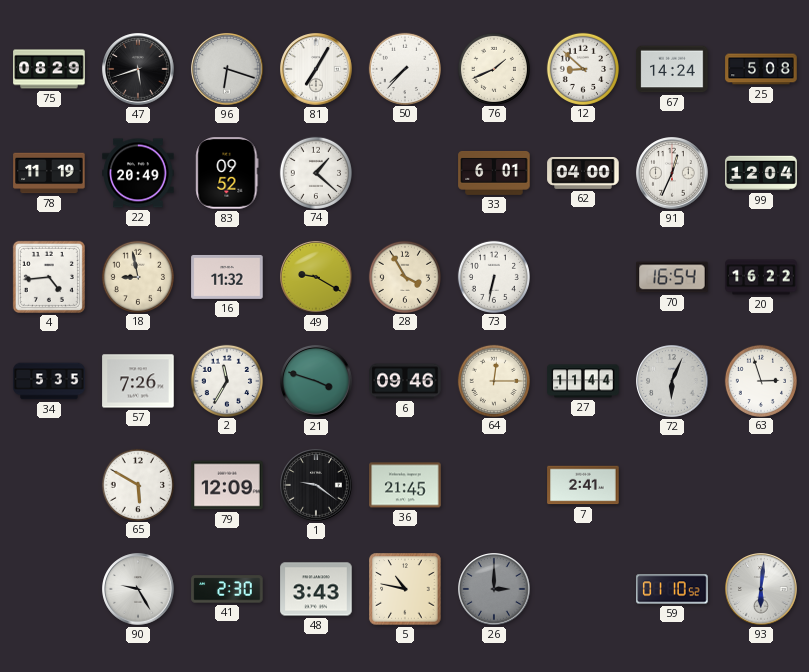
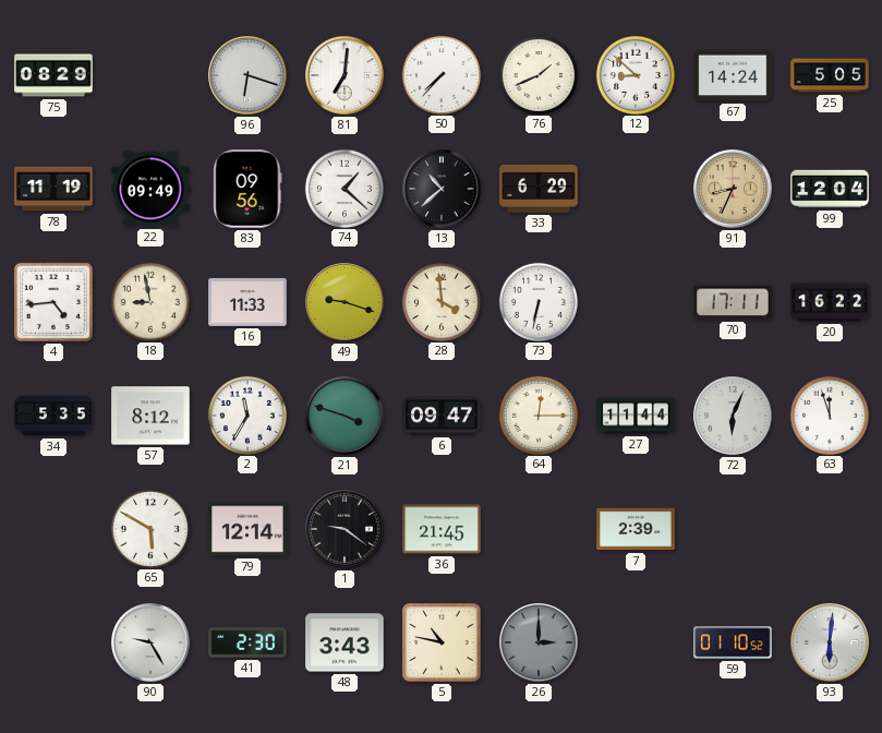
47: 5:42 -> none
81: 7:05 -> 7:01
25: 5:08 -> 5:05
22: 20:49 -> 09:49
83: 09:52 -> 09:56
13: none -> 10:38
33: 6:01 -> 6:29
62: 04:00 -> none
91: 12:34 -> 8:34
91 dial: white -> champagne
16: 11:32 -> 11:33
49: 9:20 -> 9:18
28: 3:55 -> 3:59
70: 16:54 -> 17:11
57: 7:26 -> 8:12
6: 09:46 -> 09:47
63: 2:57 -> 11:57
79: 12:09 -> 12:14
7: 2:41 -> 2:39
